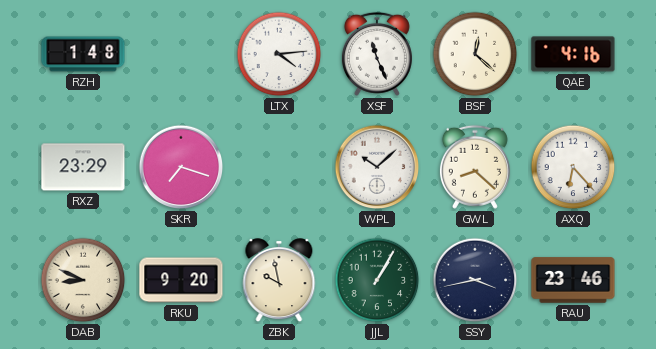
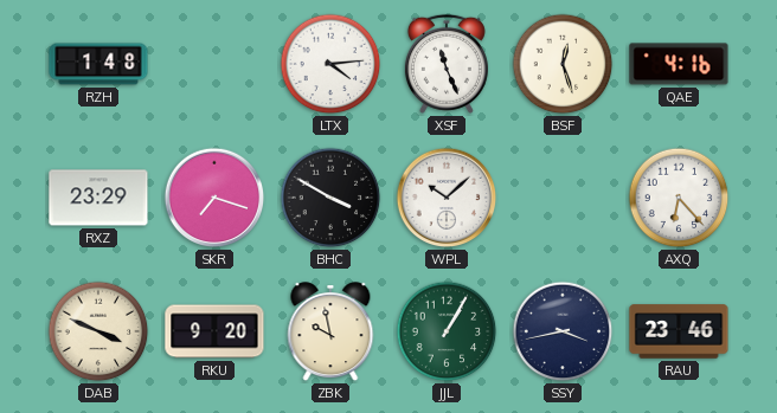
BSF: 12:22 -> 12:27
BHC: none -> 3:50
GWL: 8:22 -> none
DAB: 8:49 -> 3:49
